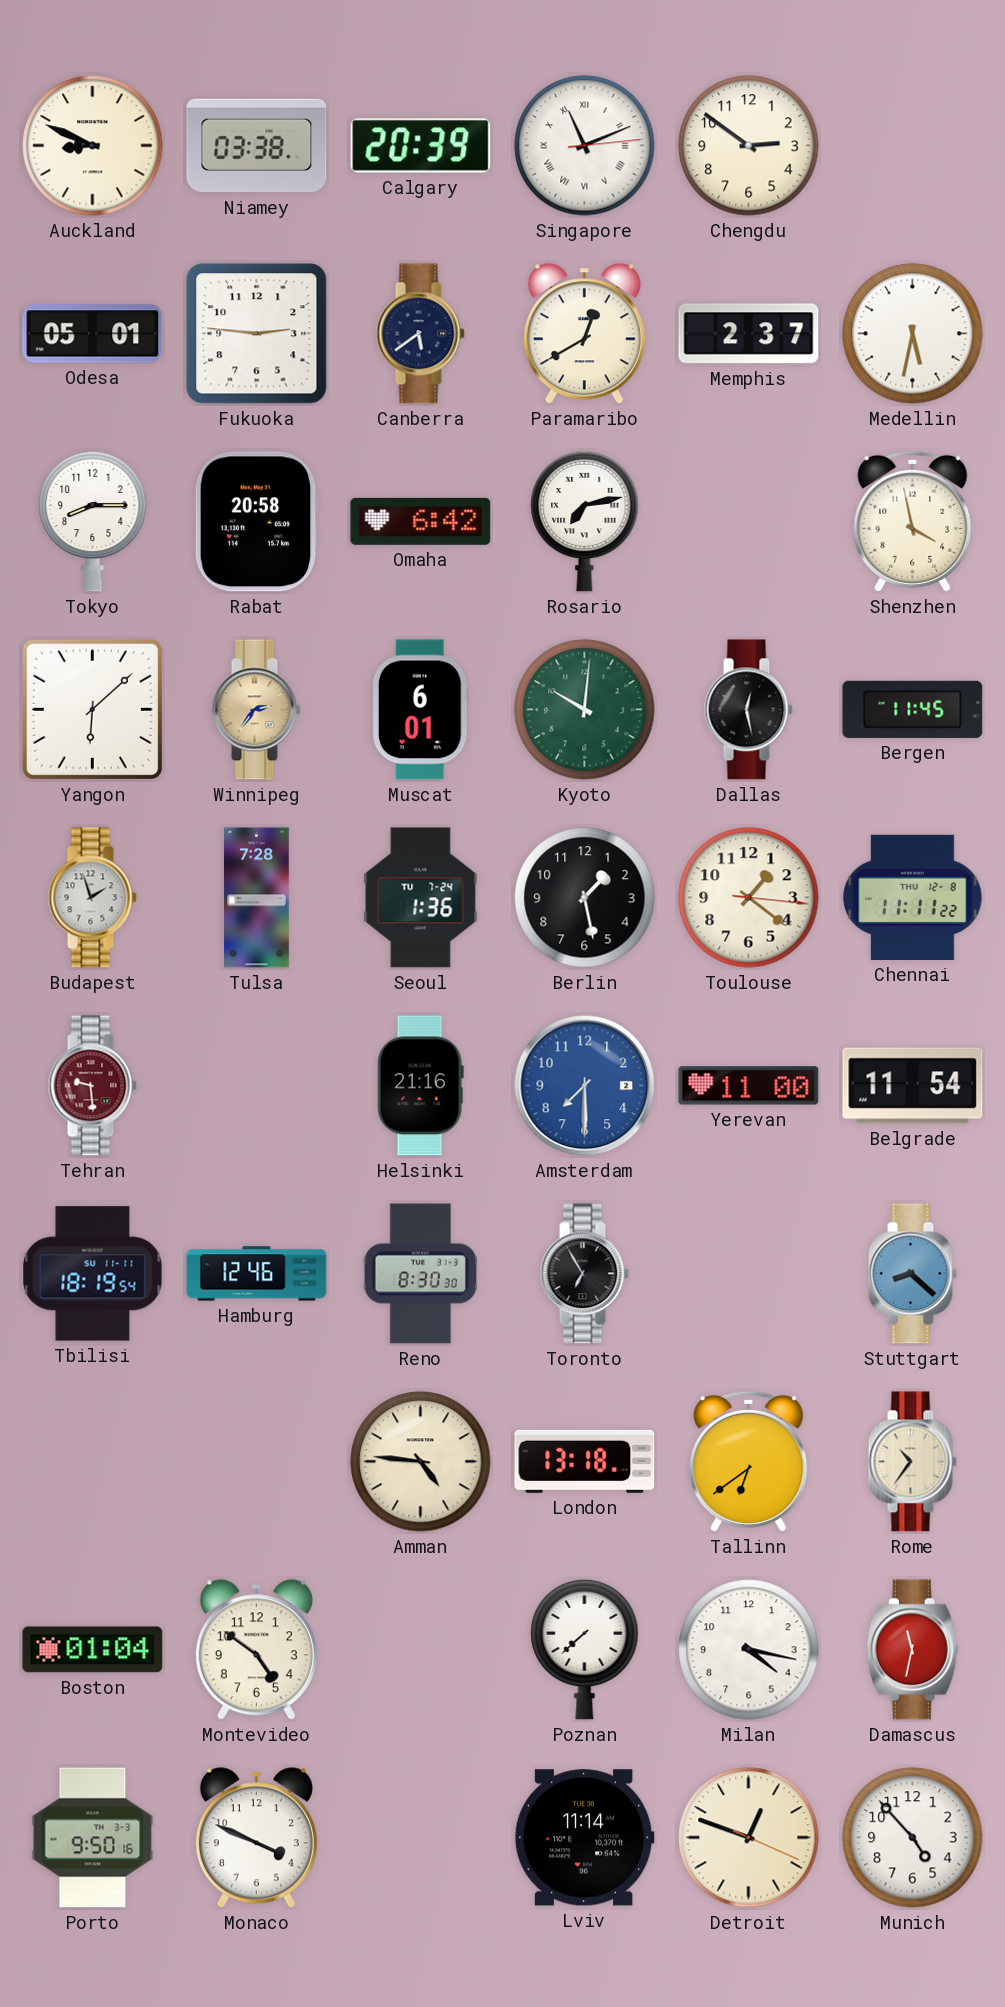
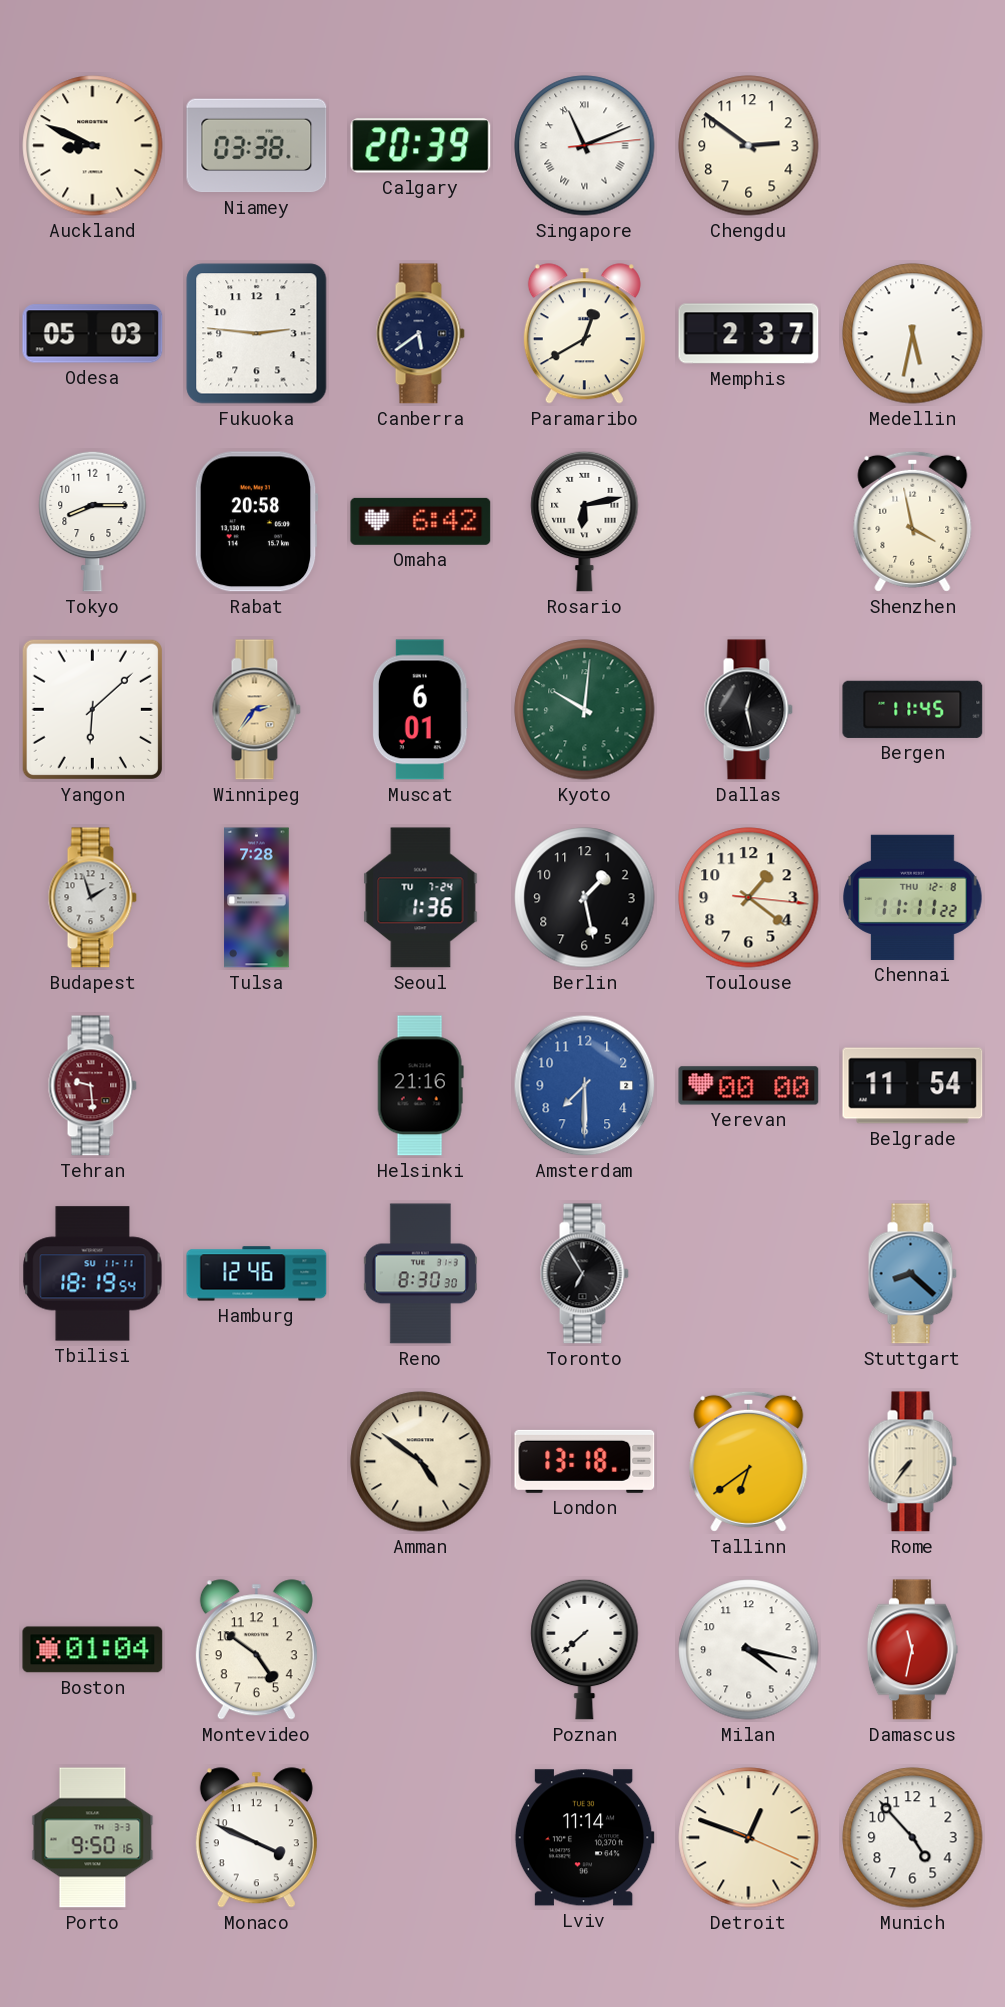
Odesa: 05:01 -> 05:03
Rosario: 7:13 -> 6:13
Yerevan: 11:00 -> 00:00
Amman: 4:46 -> 4:51
Rome: 10:36 -> 7:36
